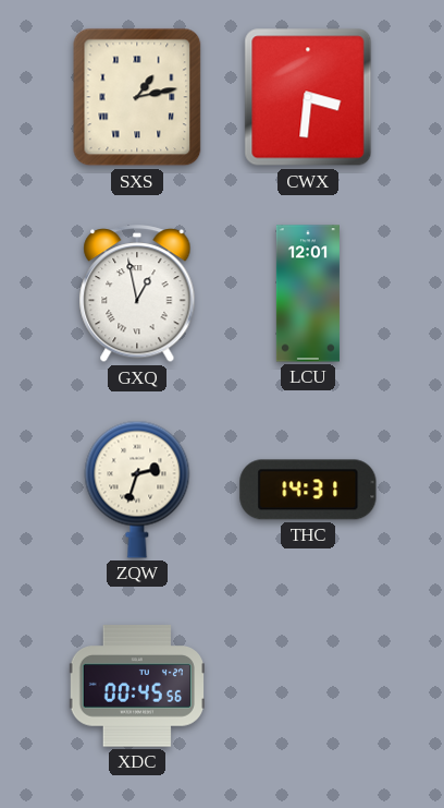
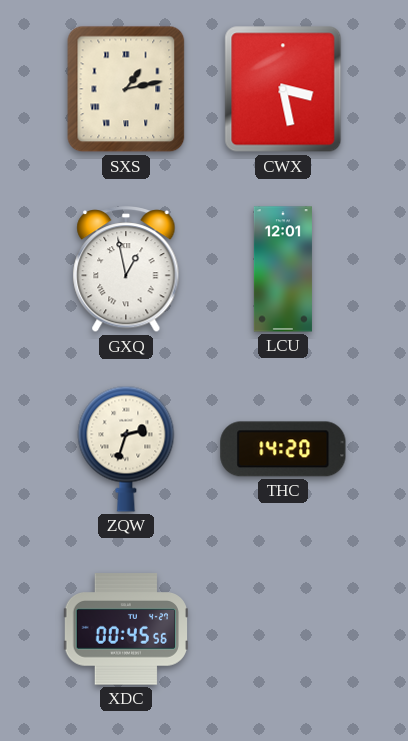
CWX: 3:31 -> 3:28
THC: 14:31 -> 14:20
